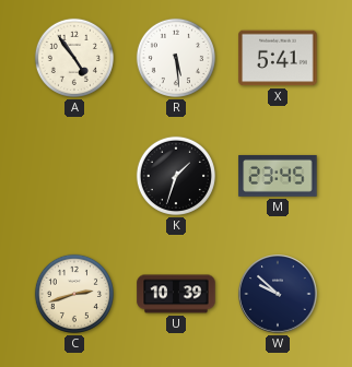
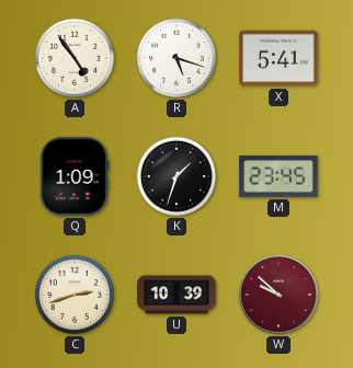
R: 5:29 -> 5:18
Q: none -> 1:09
W dial: navy -> burgundy
